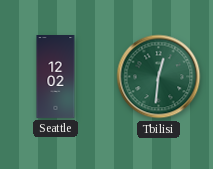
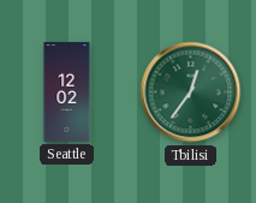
Tbilisi: 12:31 -> 12:36
